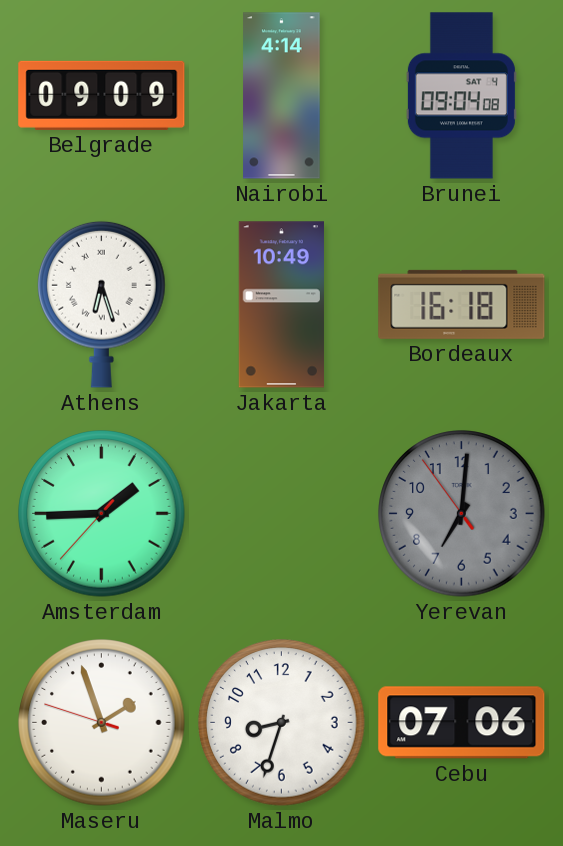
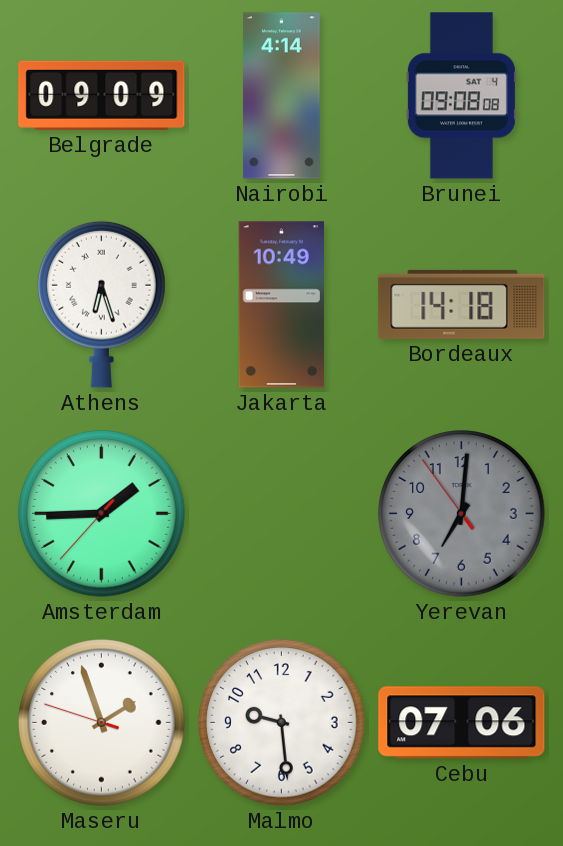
Brunei: 09:04 -> 09:08
Bordeaux: 16:18 -> 14:18
Malmo: 8:33 -> 9:29
